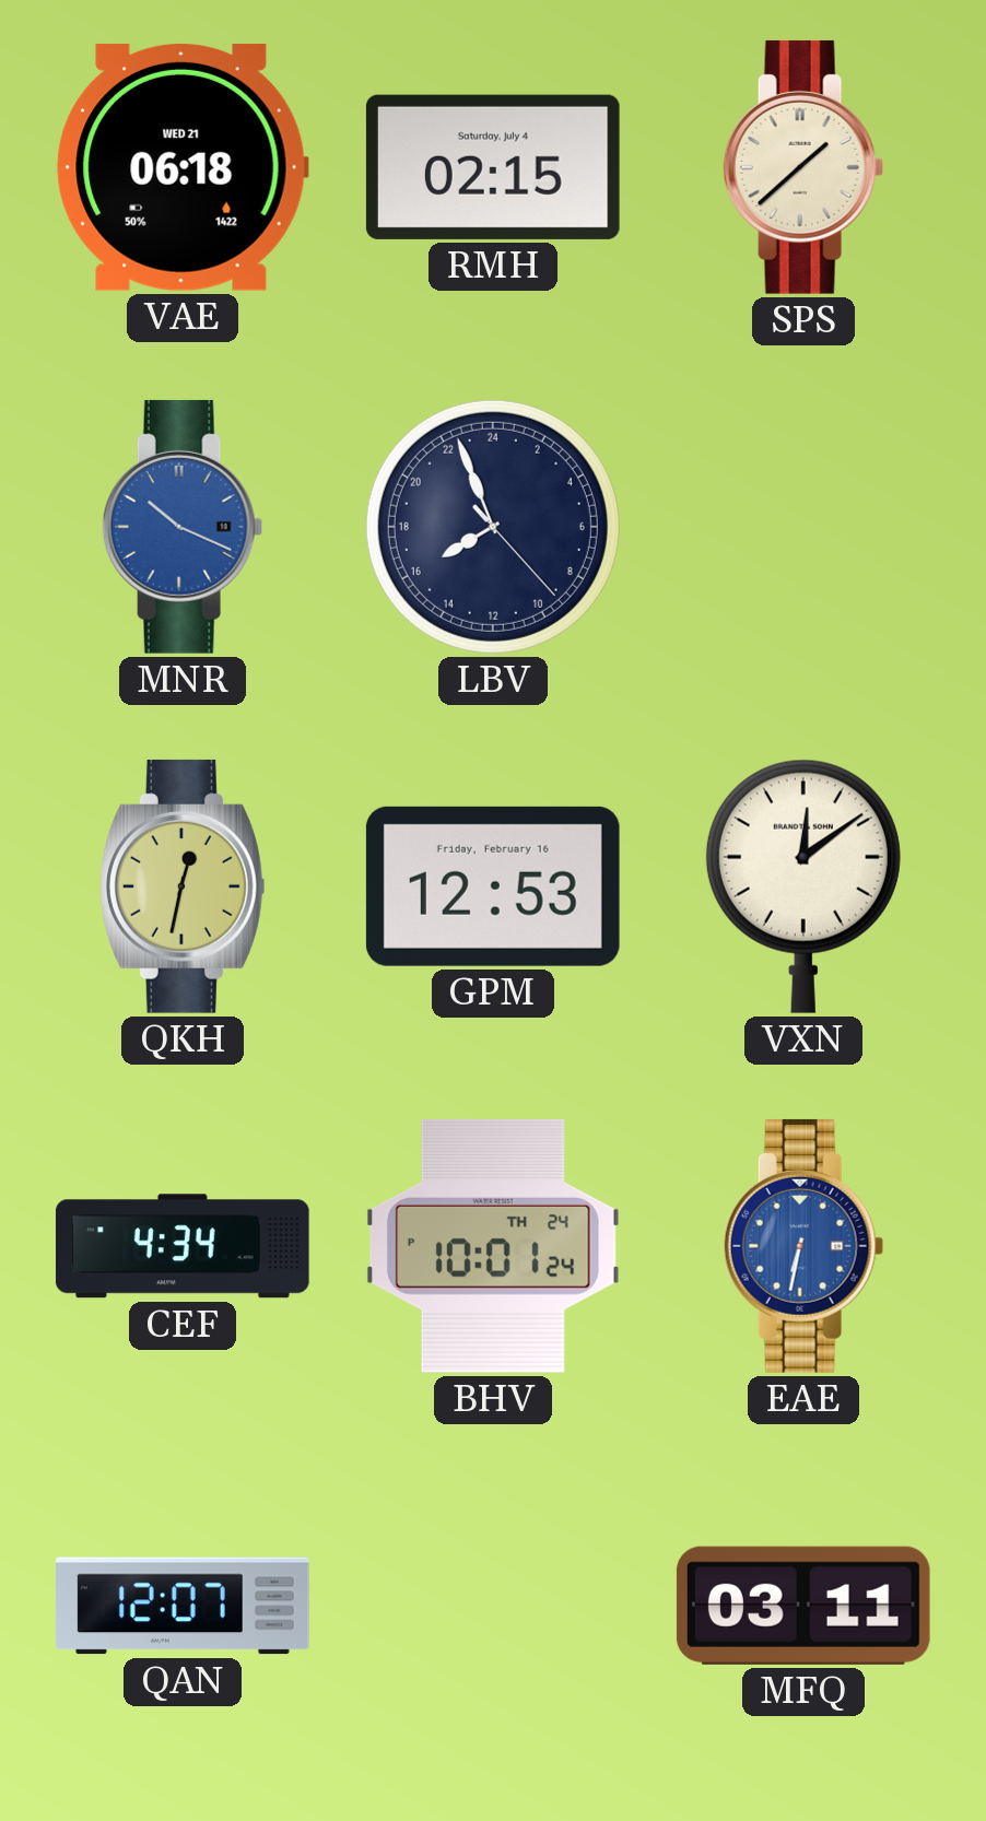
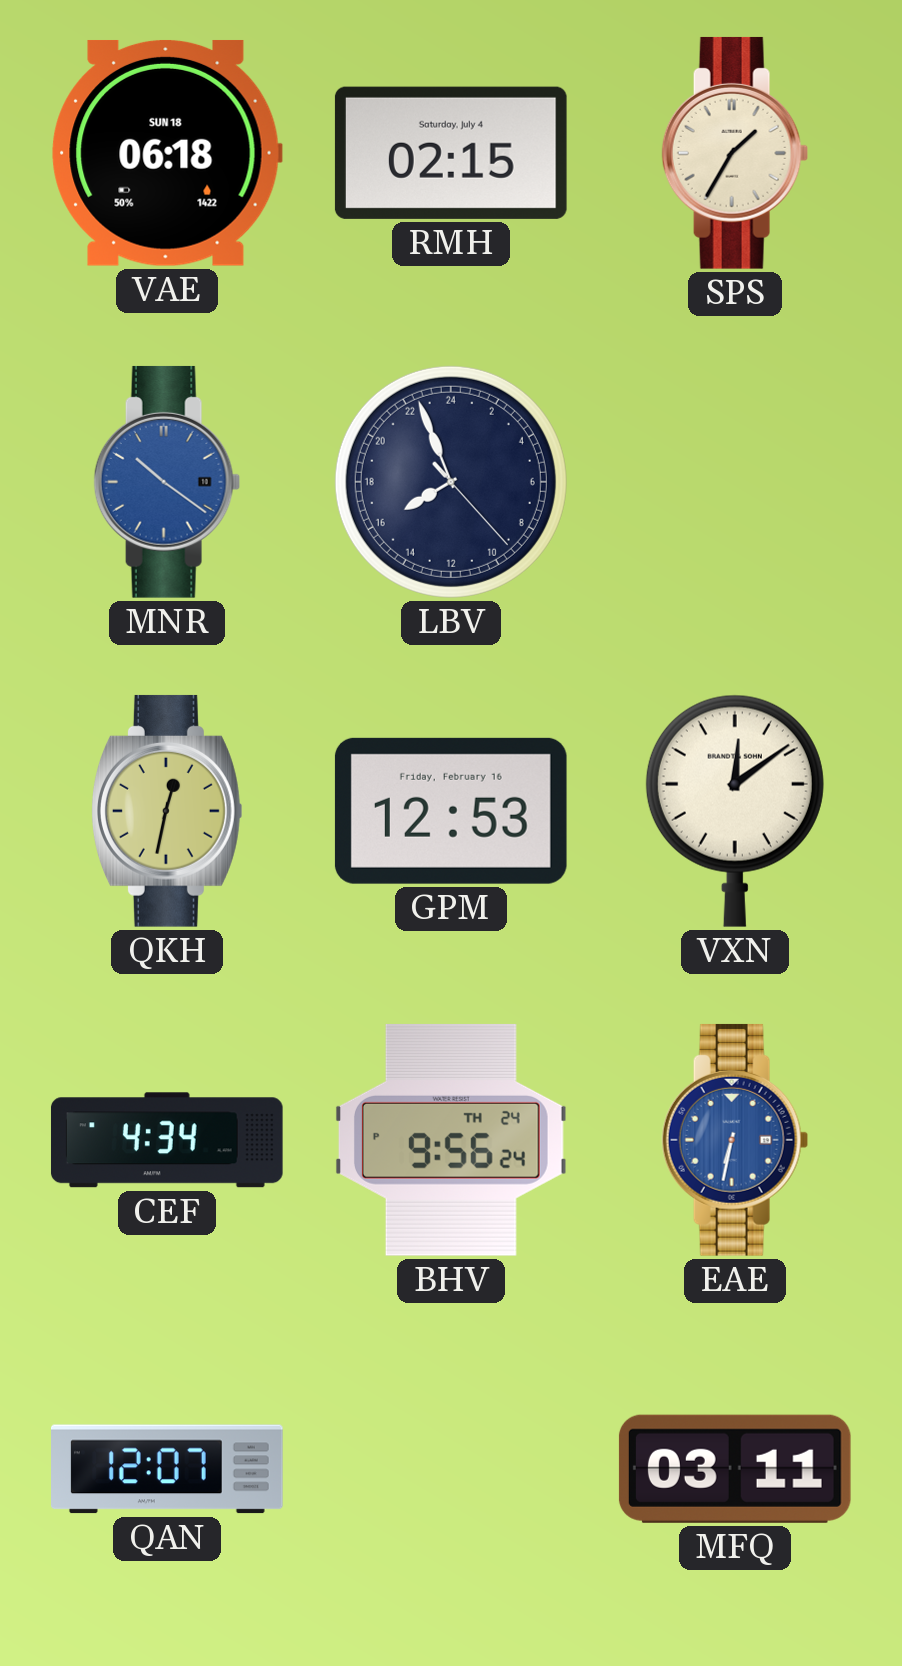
VAE date: WED 21 -> SUN 18
SPS: 1:38 -> 1:35
MNR: 10:19 -> 10:21
BHV: 10:01 -> 9:56
